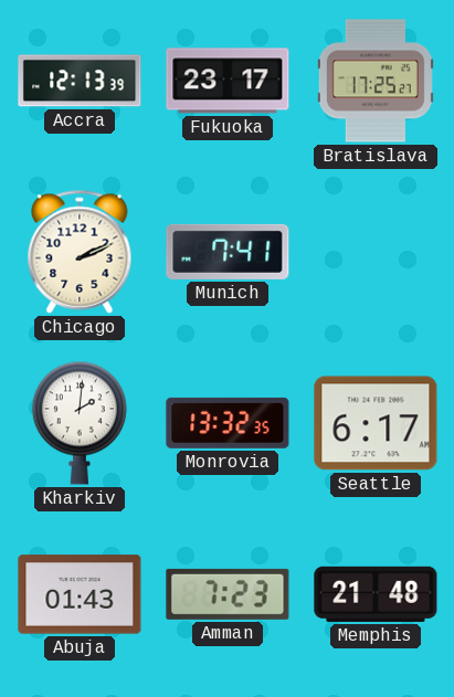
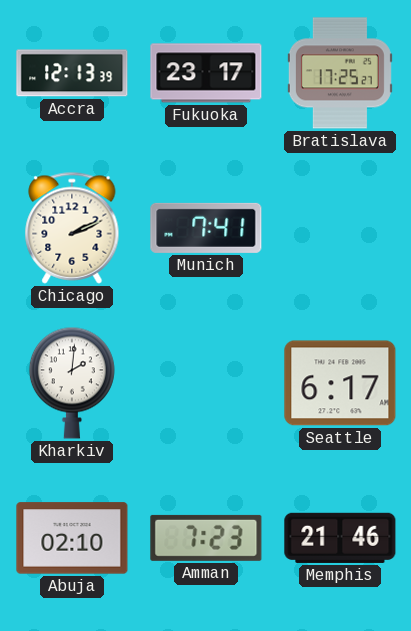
Monrovia: 13:32 -> none
Abuja: 01:43 -> 02:10
Memphis: 21:48 -> 21:46
